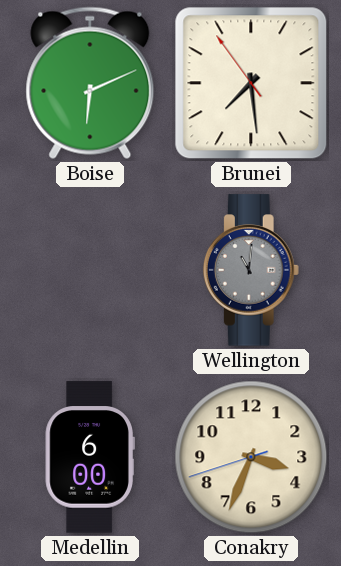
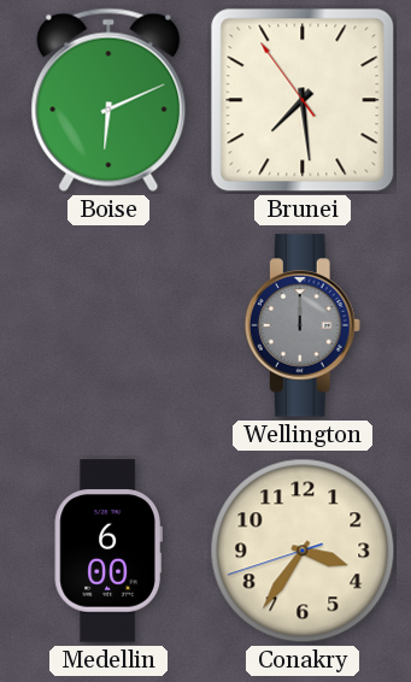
Wellington: 11:01 -> 12:00
Conakry: 3:33 -> 3:35
